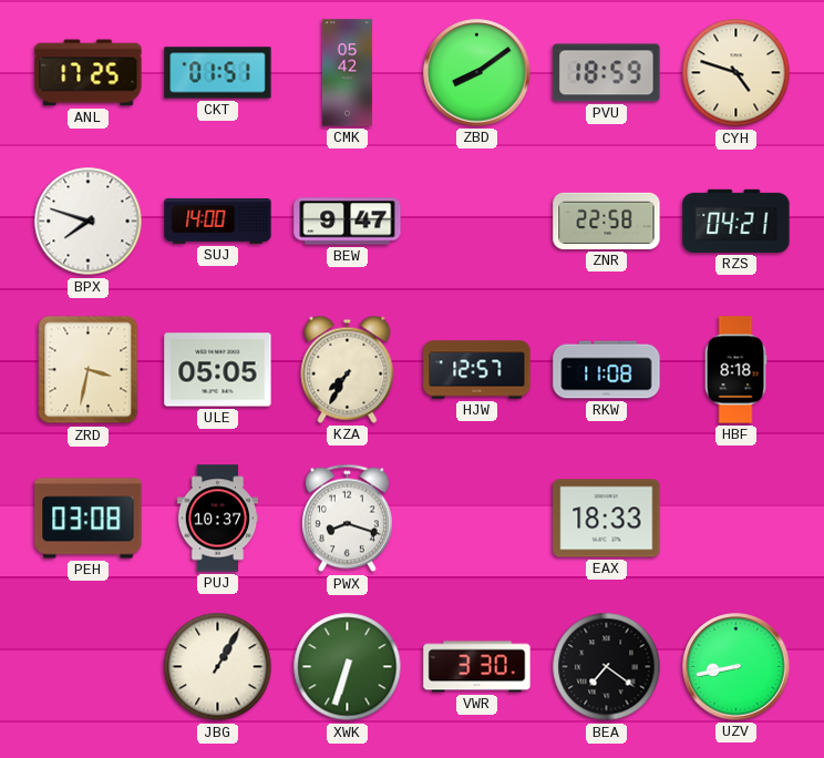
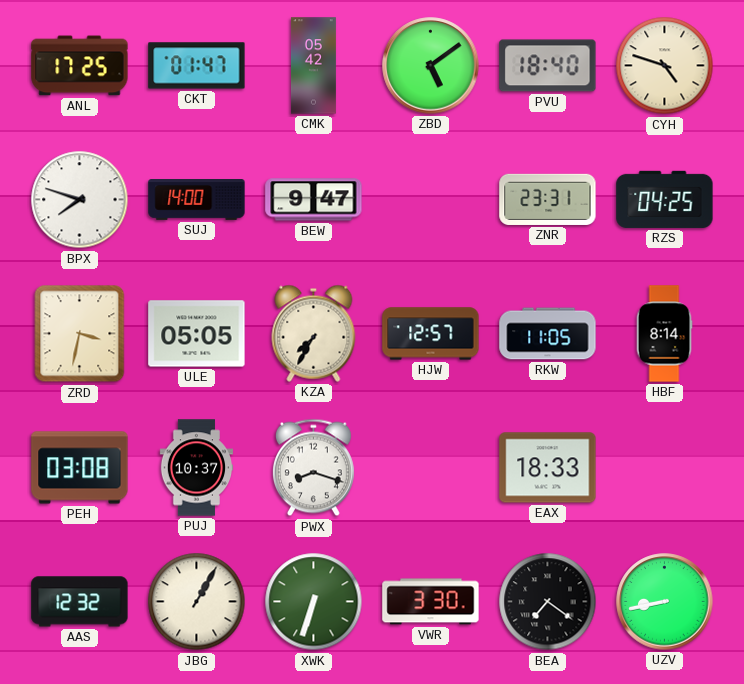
CKT: 01:51 -> 01:47
ZBD: 8:09 -> 5:09
PVU: 18:59 -> 18:40
ZNR: 22:58 -> 23:31
RZS: 04:21 -> 04:25
RKW: 11:08 -> 11:05
HBF: 8:18 -> 8:14
AAS: none -> 12:32
